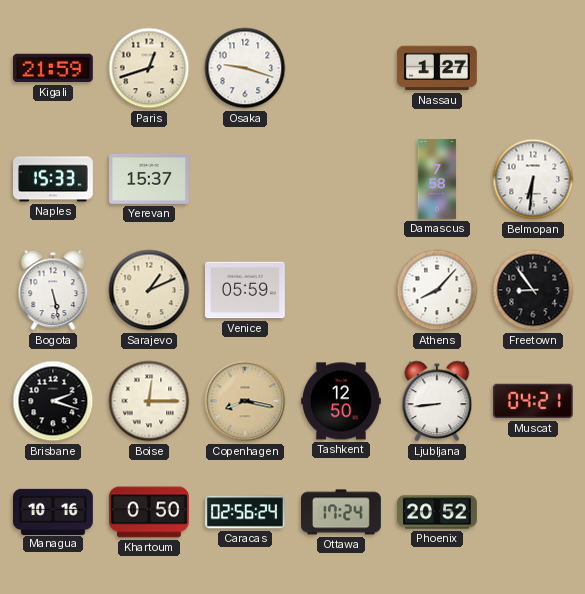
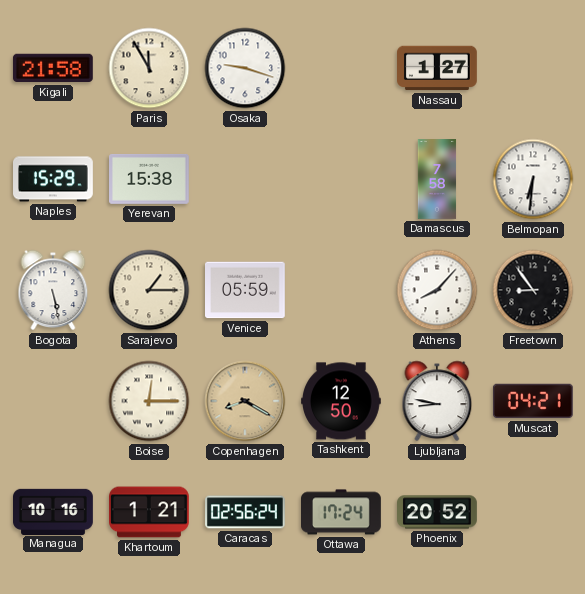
Kigali: 21:59 -> 21:58
Paris: 12:42 -> 11:55
Naples: 15:33 -> 15:29
Yerevan: 15:37 -> 15:38
Sarajevo: 1:11 -> 1:15
Brisbane: 2:18 -> none
Copenhagen: 8:17 -> 8:20
Ljubljana: 8:44 -> 8:47
Khartoum: 0:50 -> 1:21
